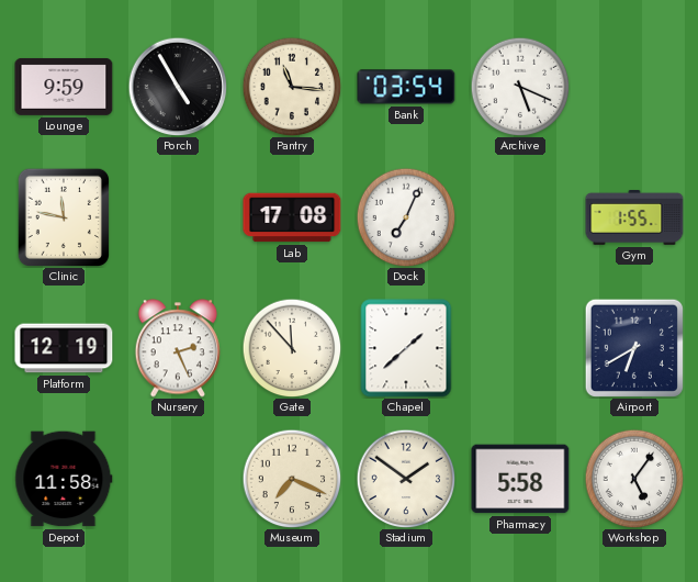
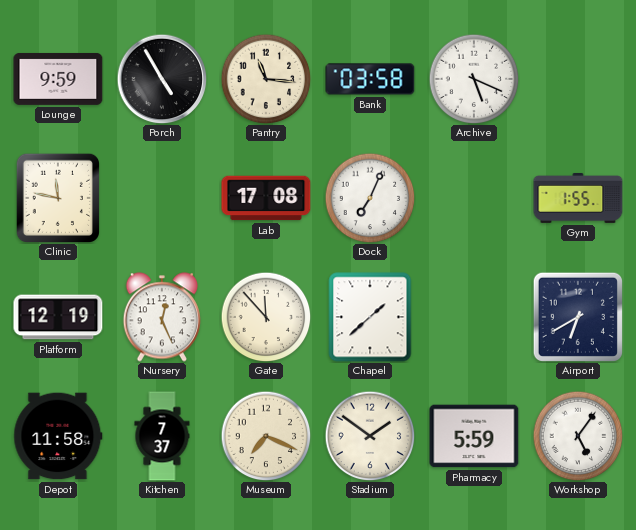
Bank: 03:54 -> 03:58
Nursery: 2:26 -> 12:26
Kitchen: none -> 7:37
Pharmacy: 5:58 -> 5:59
